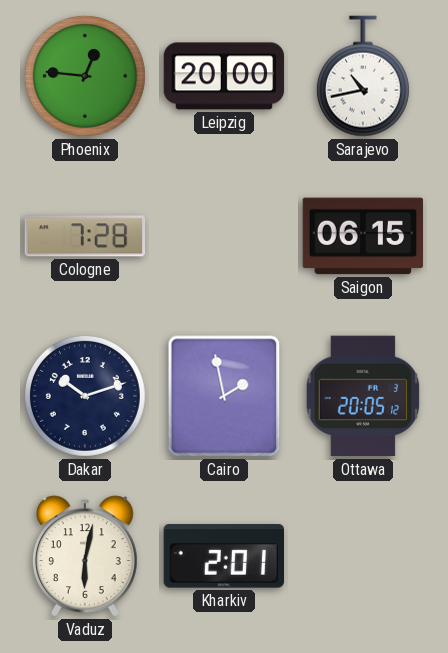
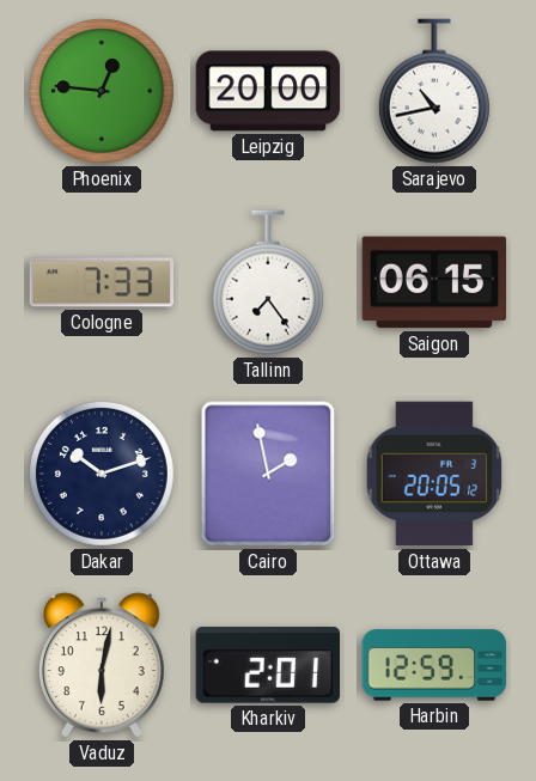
Cologne: 7:28 -> 7:33
Tallinn: none -> 7:24
Harbin: none -> 12:59
